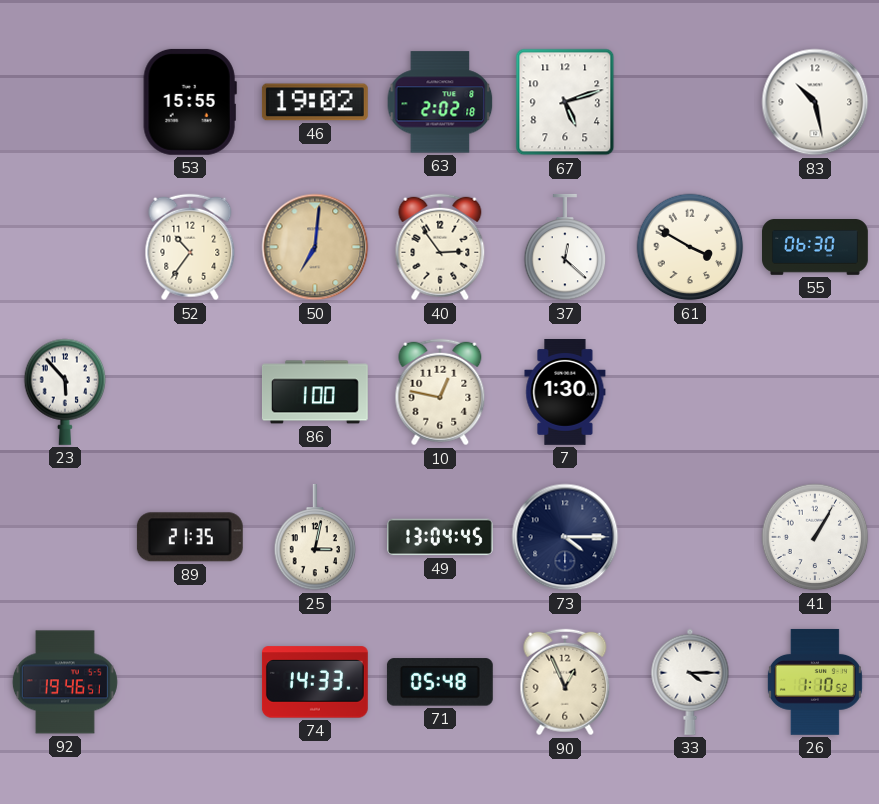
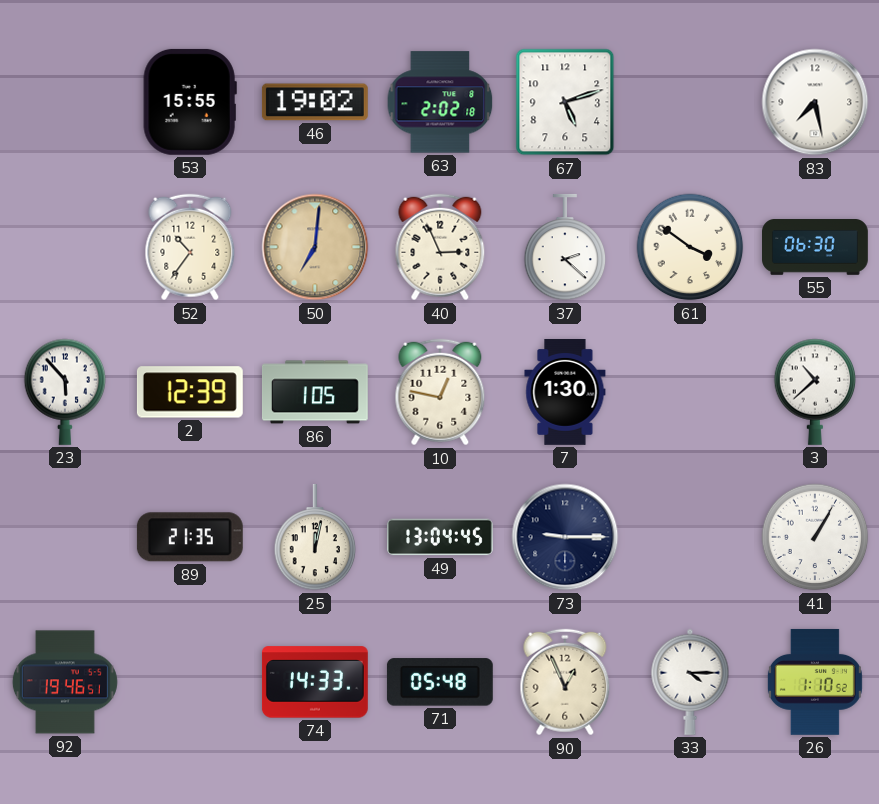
83: 10:28 -> 7:28
40: 2:54 -> 2:56
37: 12:22 -> 2:22
61: 3:50 -> 3:51
2: none -> 12:39
86: 1:00 -> 1:05
3: none -> 10:38
25: 3:02 -> 12:02
73: 4:15 -> 9:15
